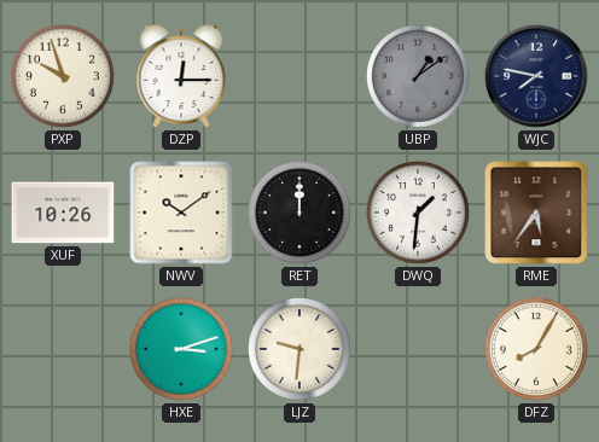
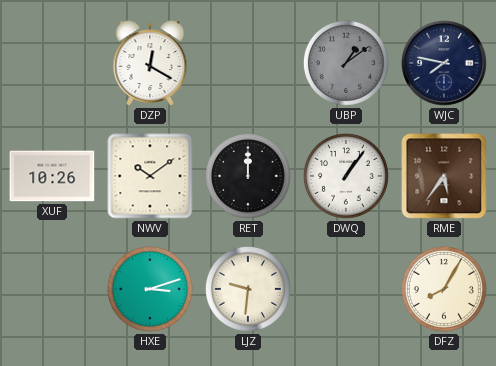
PXP: 9:57 -> none
DZP: 12:15 -> 12:20
DWQ: 1:31 -> 1:06
